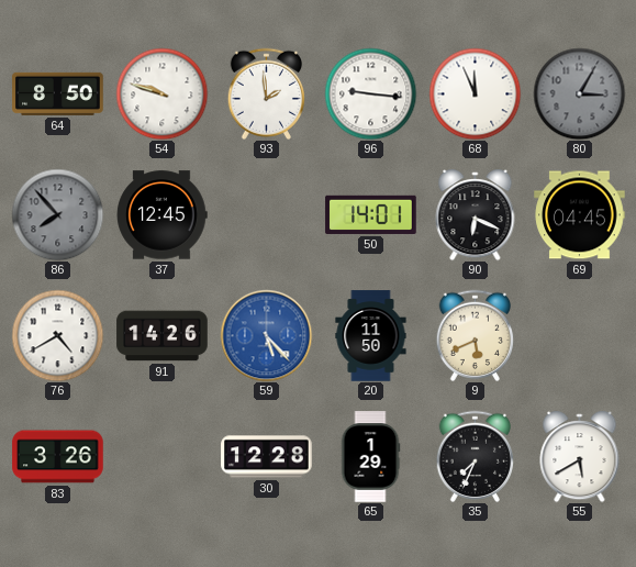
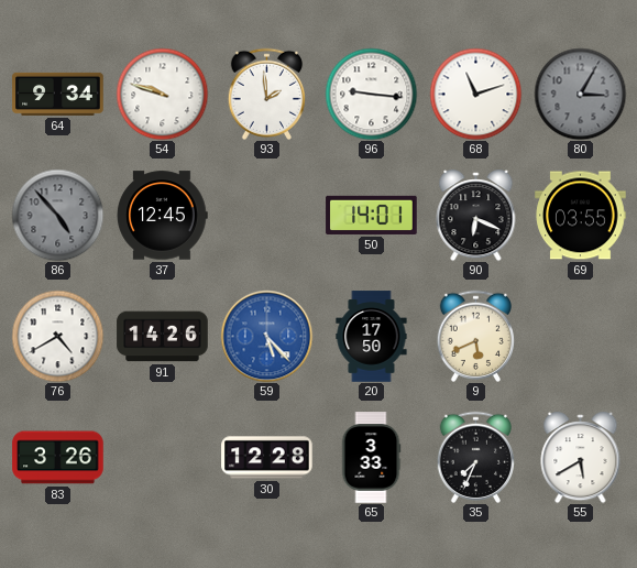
64: 8:50 -> 9:34
68: 11:56 -> 11:12
86: 7:53 -> 4:53
69: 04:45 -> 03:55
20: 11:50 -> 17:50
65: 1:29 -> 3:33
